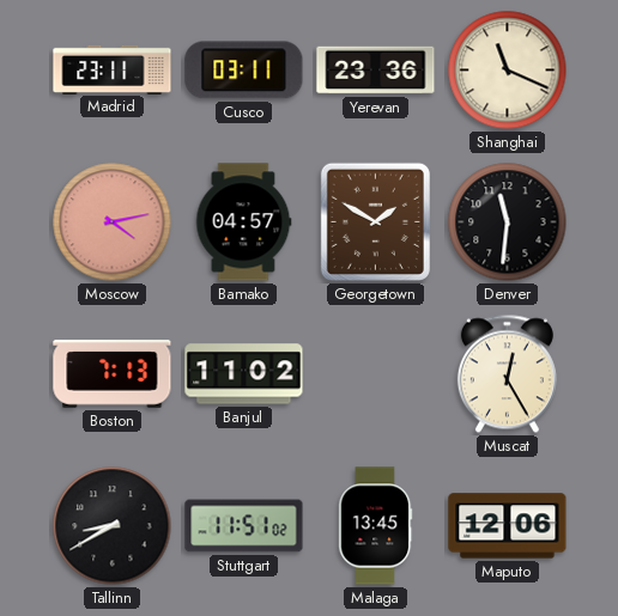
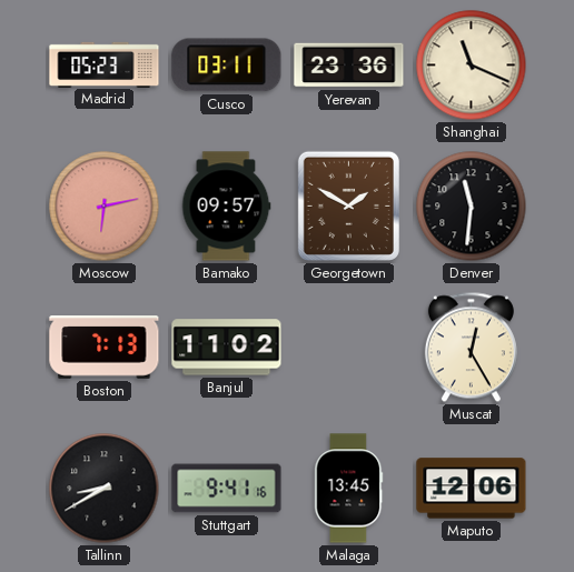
Madrid: 23:11 -> 05:23
Moscow: 4:13 -> 6:13
Bamako: 04:57 -> 09:57
Stuttgart: 11:51 -> 9:41
